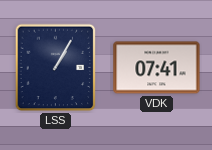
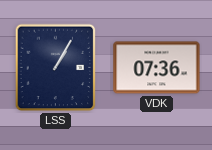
VDK: 07:41 -> 07:36
